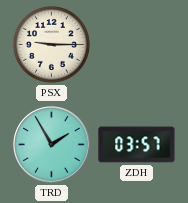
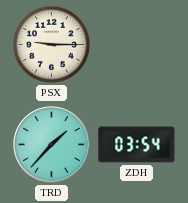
TRD: 1:55 -> 1:37
ZDH: 03:57 -> 03:54
